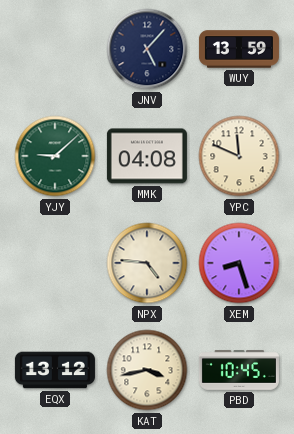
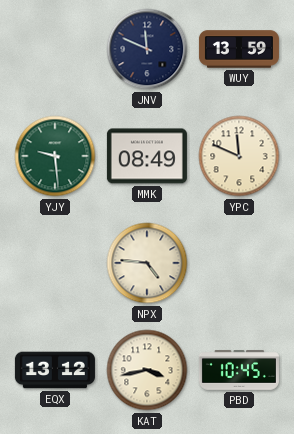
JNV: 5:07 -> 11:49
YJY: 9:08 -> 9:29
MMK: 04:08 -> 08:49
XEM: 8:27 -> none
